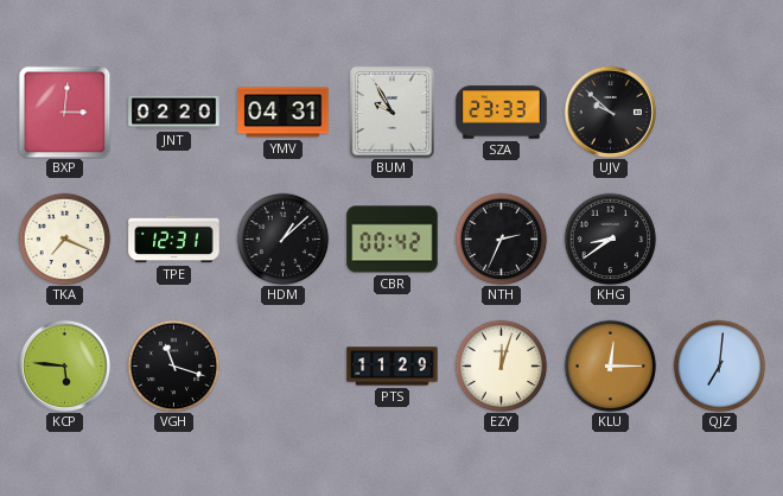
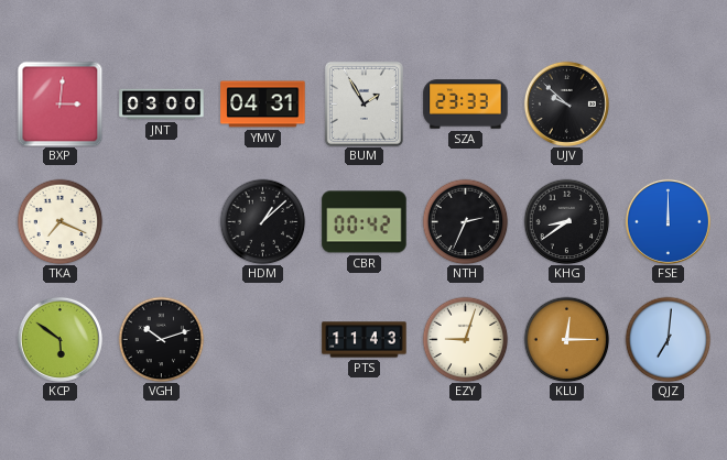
JNT: 02:20 -> 03:00
BUM: 9:55 -> 1:55
TPE: 12:31 -> none
FSE: none -> 12:00
KCP: 5:46 -> 5:51
VGH: 11:18 -> 10:12
PTS: 11:29 -> 11:43
EZY: 12:03 -> 9:03
